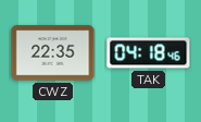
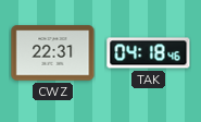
CWZ: 22:35 -> 22:31
